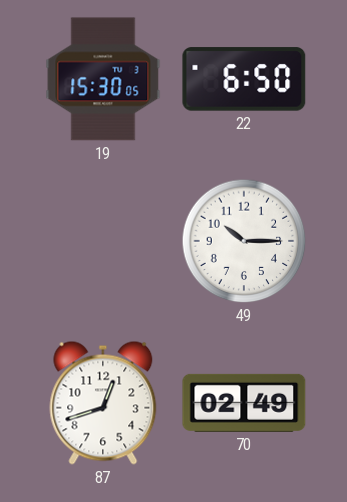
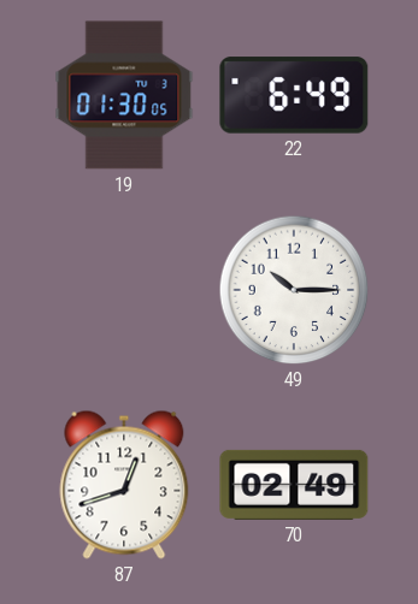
19: 15:30 -> 01:30
22: 6:50 -> 6:49
